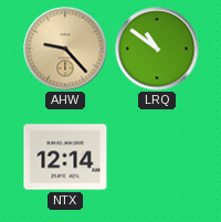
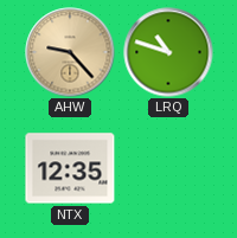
LRQ: 10:51 -> 10:48
NTX: 12:14 -> 12:35
